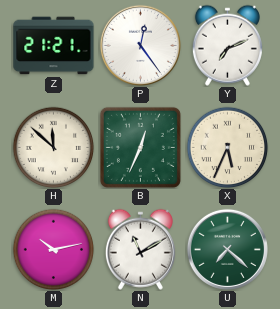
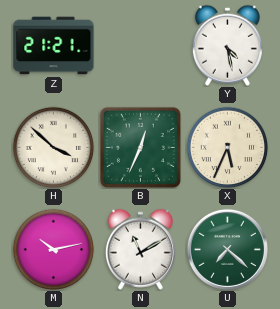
P: 12:24 -> none
Y: 7:11 -> 4:28
H: 11:52 -> 3:52
